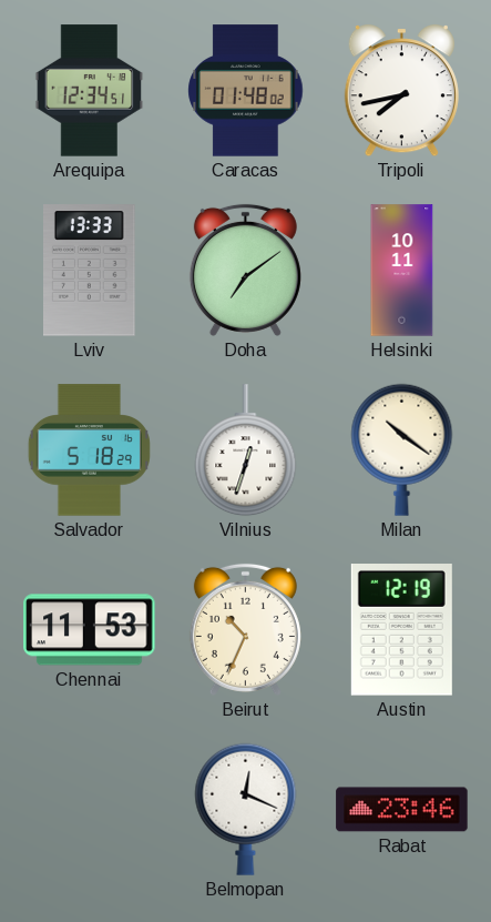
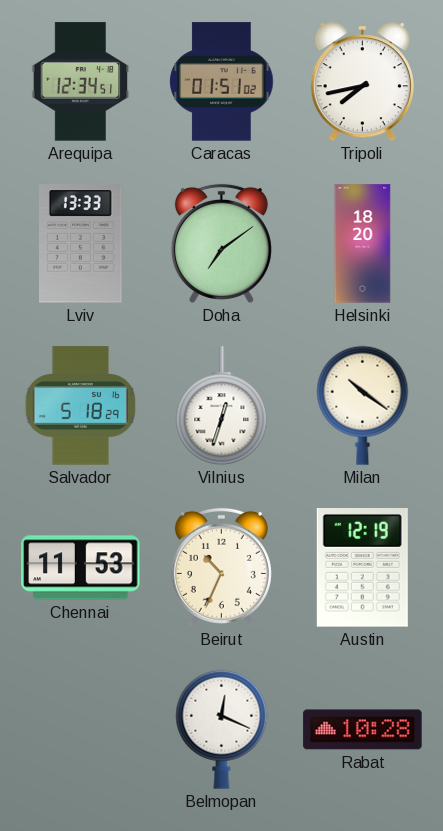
Caracas: 01:48 -> 01:51
Helsinki: 10:11 -> 18:20
Rabat: 23:46 -> 10:28
